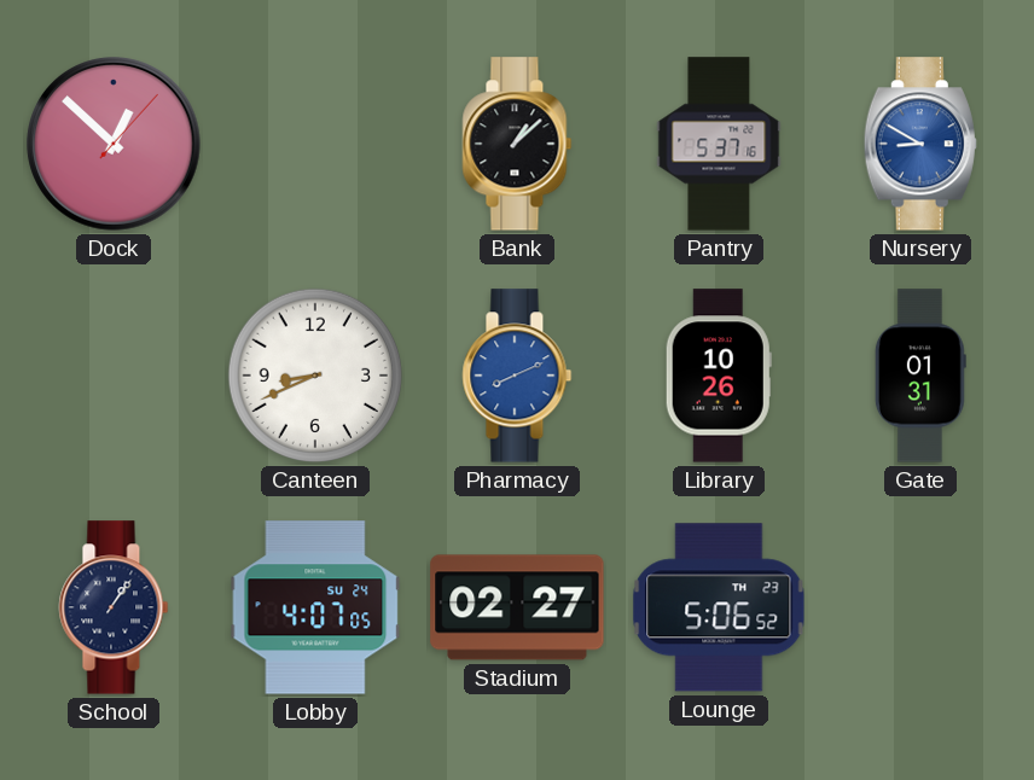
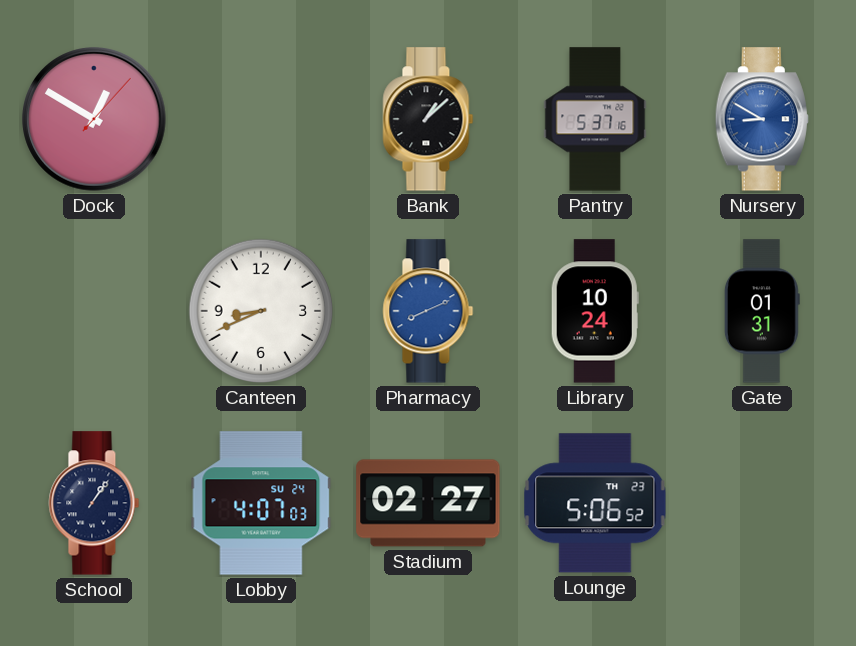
Dock: 12:52 -> 12:50
Library: 10:26 -> 10:24
Lobby: 4:07:05 -> 4:07:03
